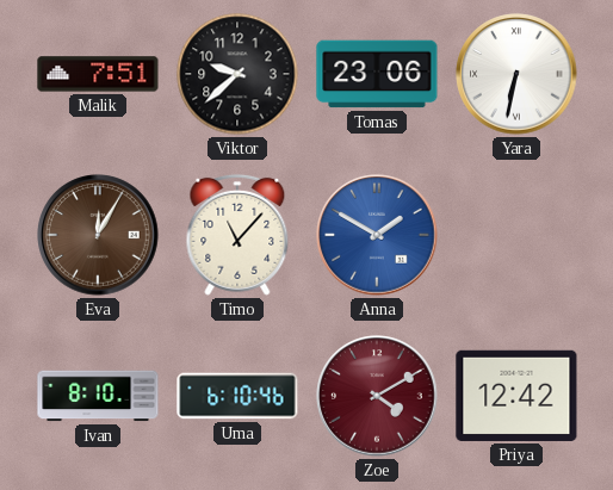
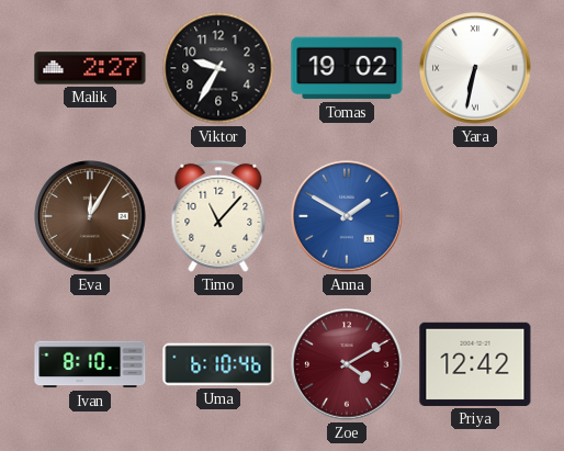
Malik: 7:51 -> 2:27
Viktor: 9:38 -> 9:35
Tomas: 23:06 -> 19:02
